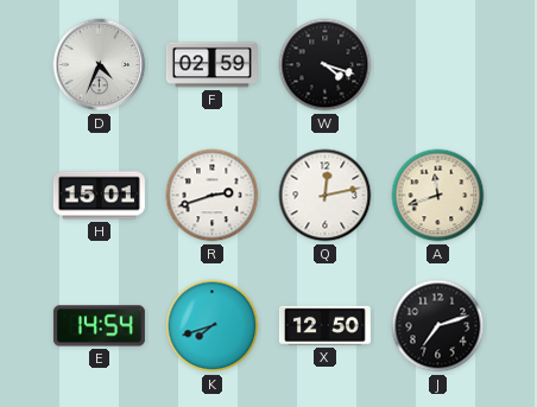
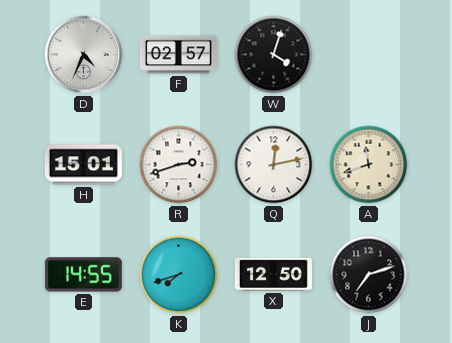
F: 02:59 -> 02:57
W: 4:18 -> 4:03
E: 14:54 -> 14:55
